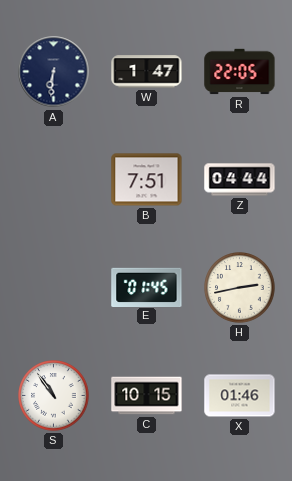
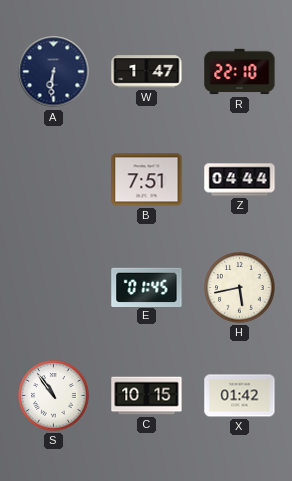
R: 22:05 -> 22:10
H: 2:43 -> 5:43
X: 01:46 -> 01:42
